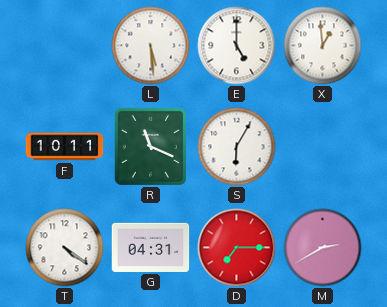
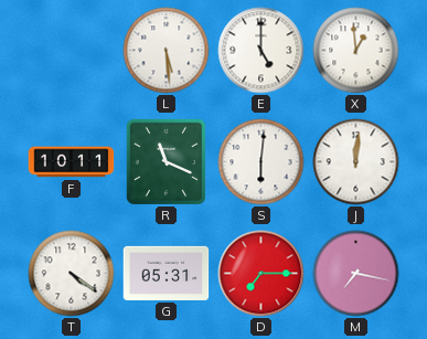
S: 6:05 -> 6:01
J: none -> 12:01
G: 04:31 -> 05:31
M: 2:40 -> 7:17
